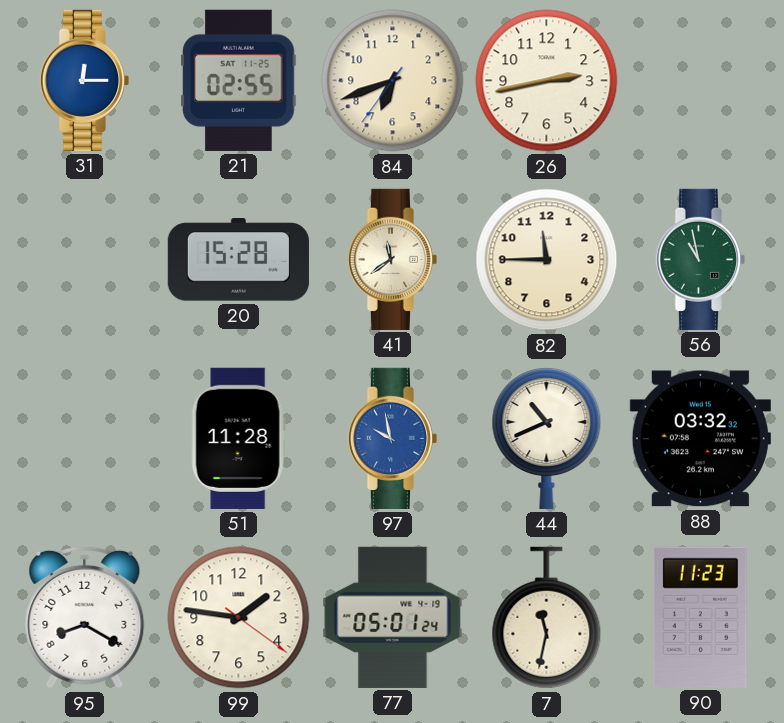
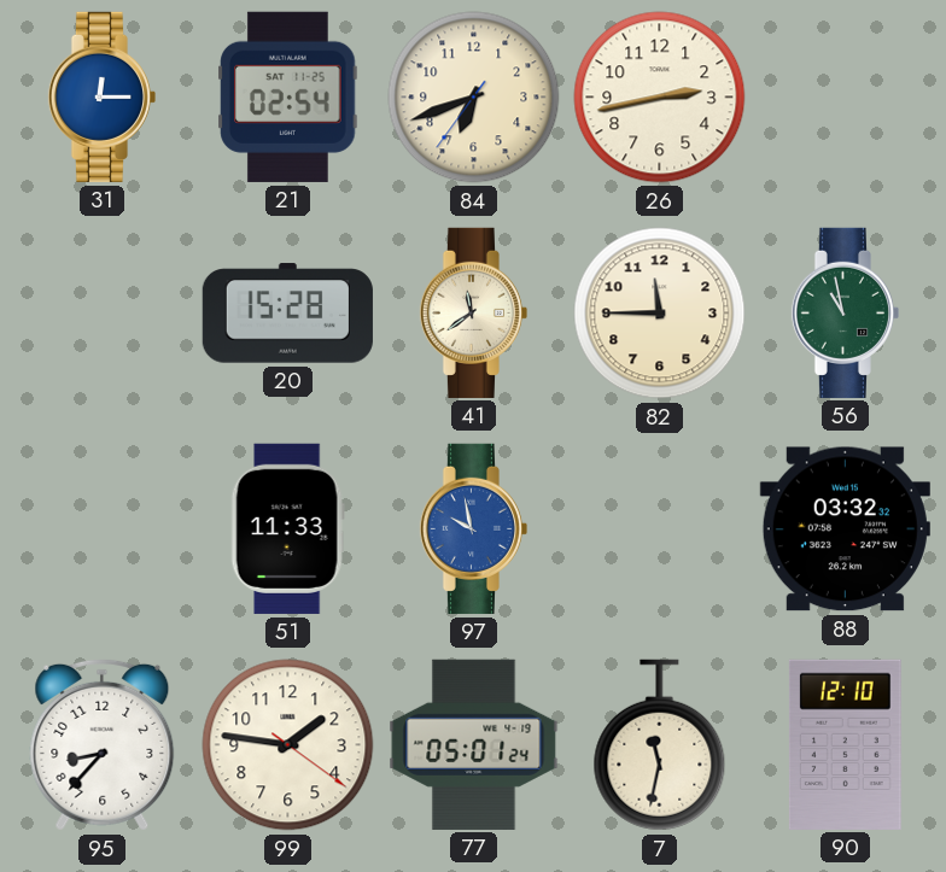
21: 02:55 -> 02:54
51: 11:28 -> 11:33
44: 10:41 -> none
95: 8:20 -> 8:37
90: 11:23 -> 12:10
